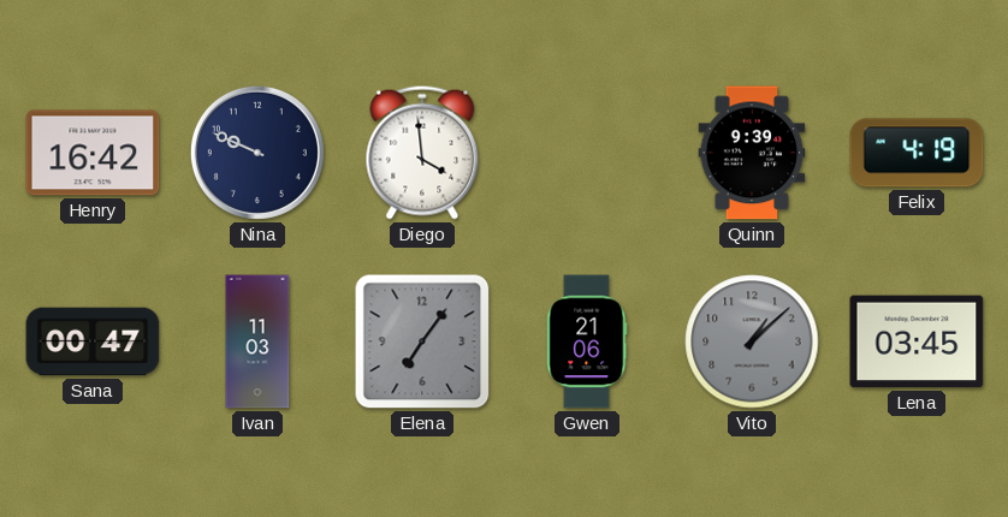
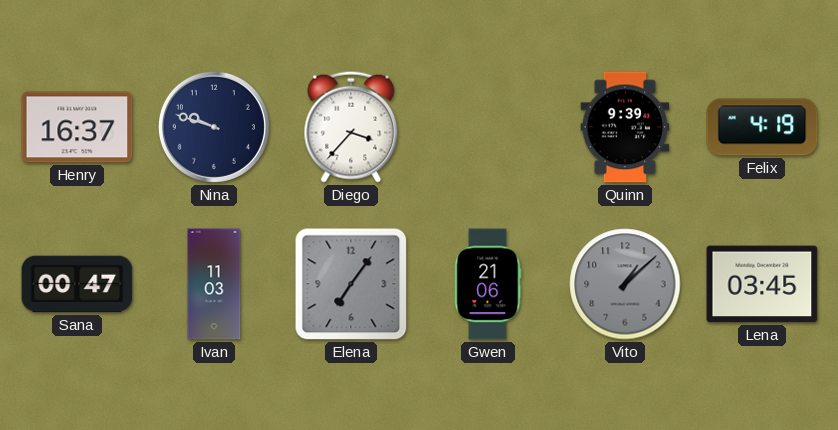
Henry: 16:42 -> 16:37
Nina: 9:49 -> 9:48
Diego: 3:59 -> 3:37
